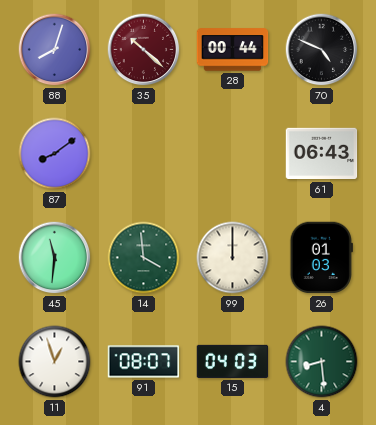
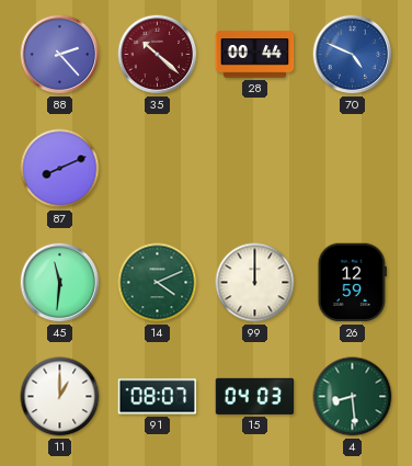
88: 8:03 -> 2:23
70 dial: black -> blue
87: 8:09 -> 8:11
61: 06:43 -> none
14: 3:59 -> 4:11
26: 01:03 -> 12:59
11: 12:57 -> 1:00
